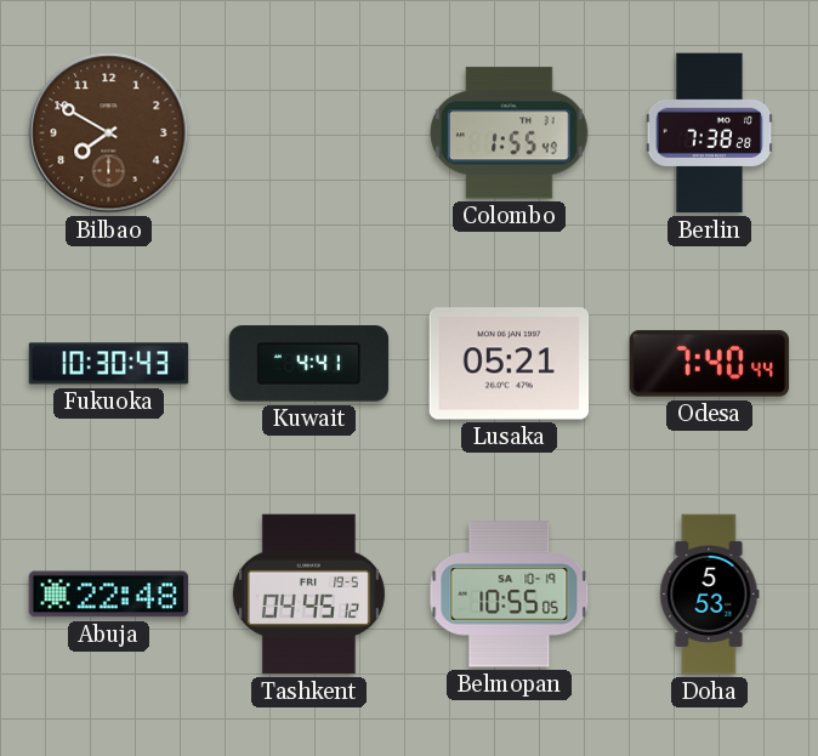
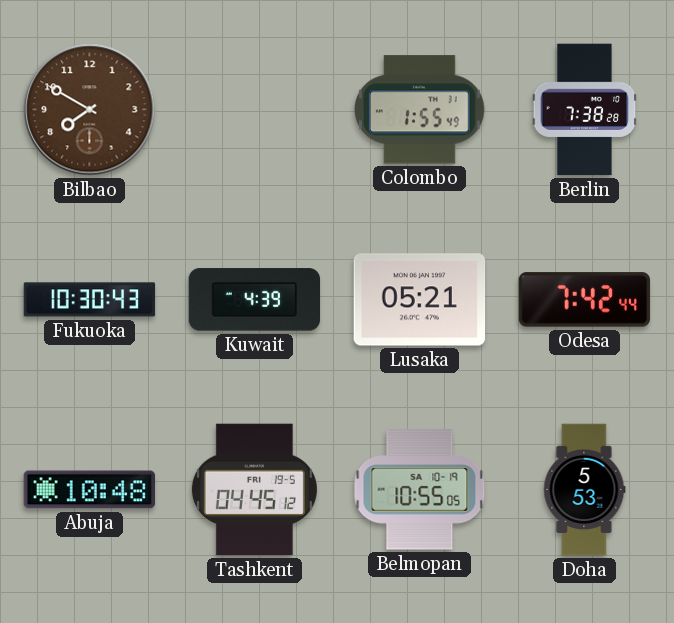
Kuwait: 4:41 -> 4:39
Odesa: 7:40 -> 7:42
Abuja: 22:48 -> 10:48
